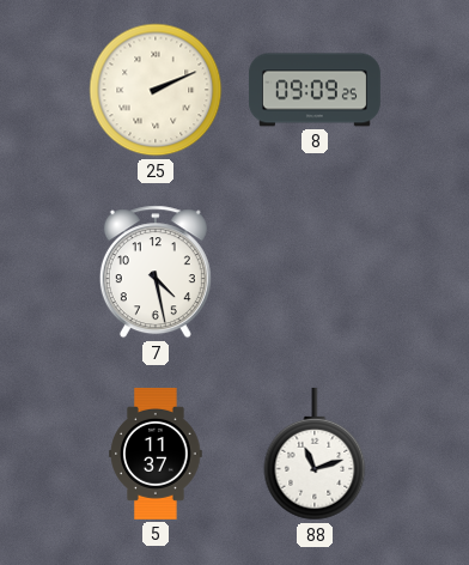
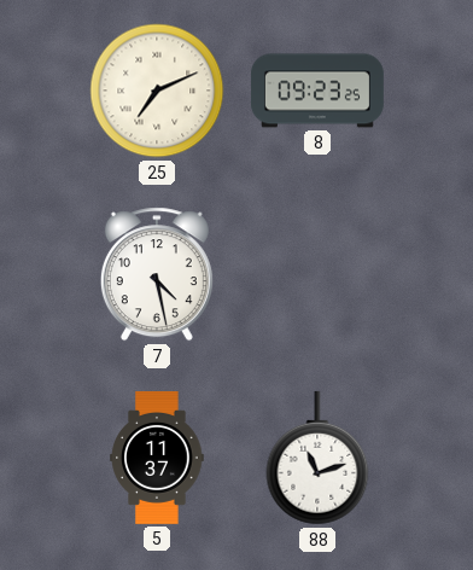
25: 2:11 -> 7:11
8: 09:09 -> 09:23
